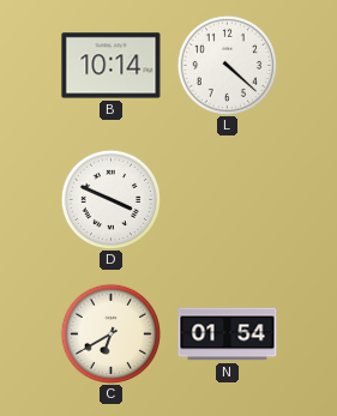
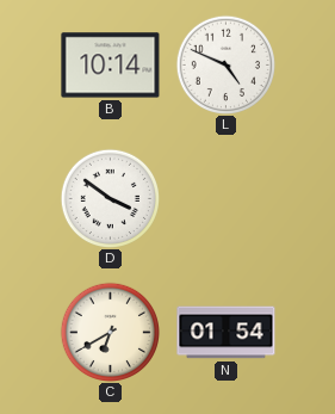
L: 4:22 -> 4:49
D: 3:49 -> 3:51
